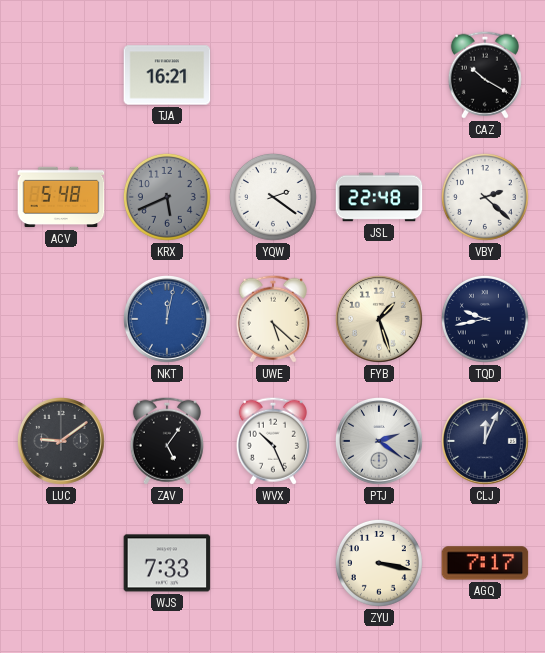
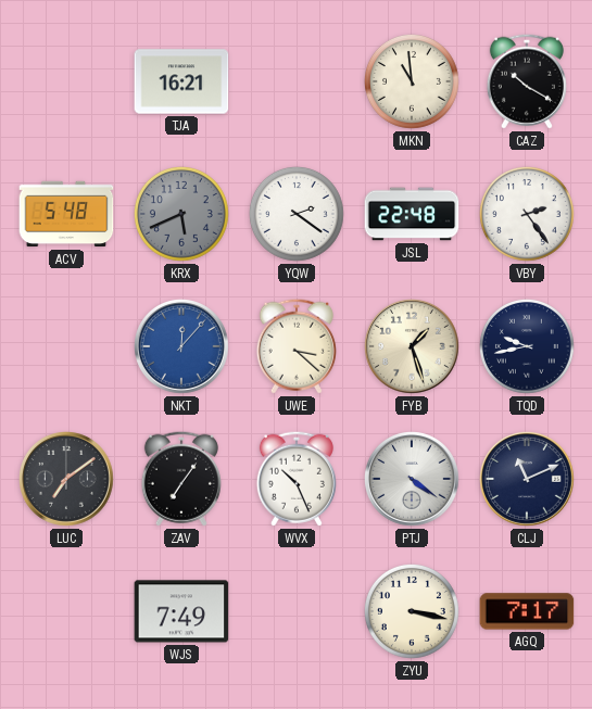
MKN: none -> 10:59
VBY: 2:22 -> 2:24
NKT: 12:02 -> 12:07
UWE: 5:22 -> 3:22
LUC: 9:09 -> 7:09
ZAV: 5:06 -> 7:06
PTJ: 2:21 -> 4:21
CLJ: 12:04 -> 11:11
WJS: 7:33 -> 7:49
